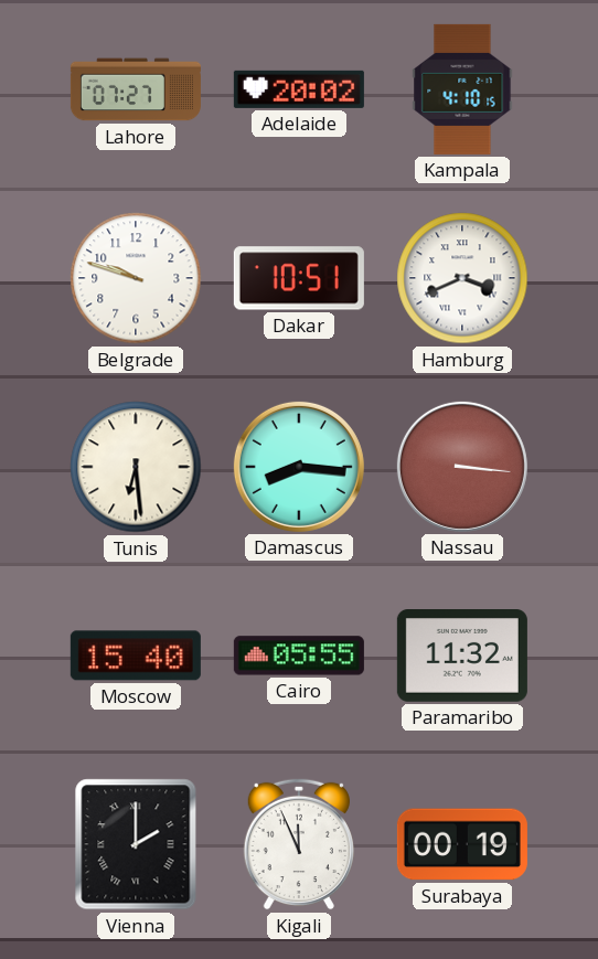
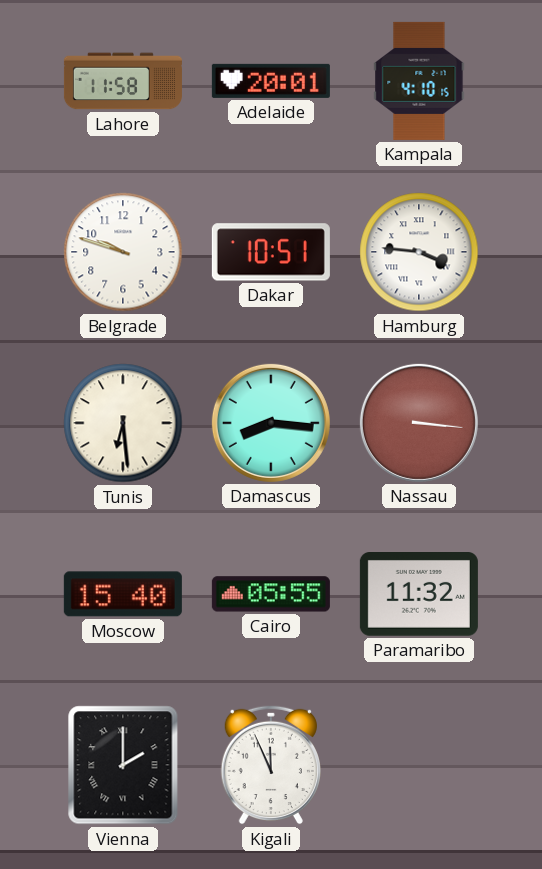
Lahore: 07:27 -> 11:58
Adelaide: 20:02 -> 20:01
Hamburg: 3:41 -> 3:46
Surabaya: 00:19 -> none
